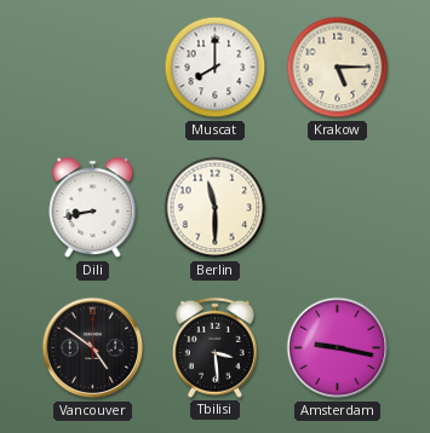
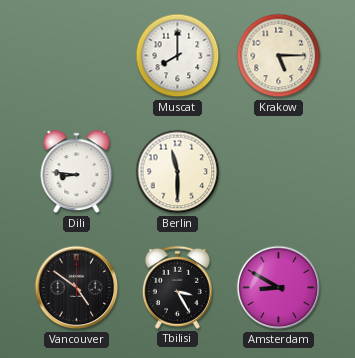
Dili: 8:43 -> 8:46
Tbilisi: 3:29 -> 3:25
Amsterdam: 9:17 -> 8:50
